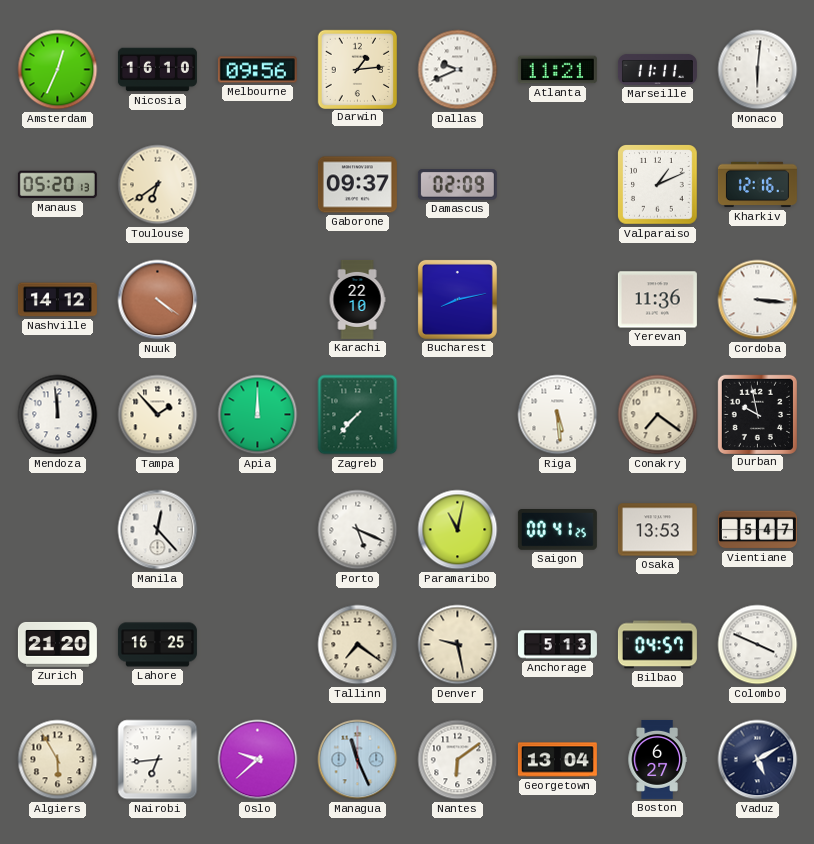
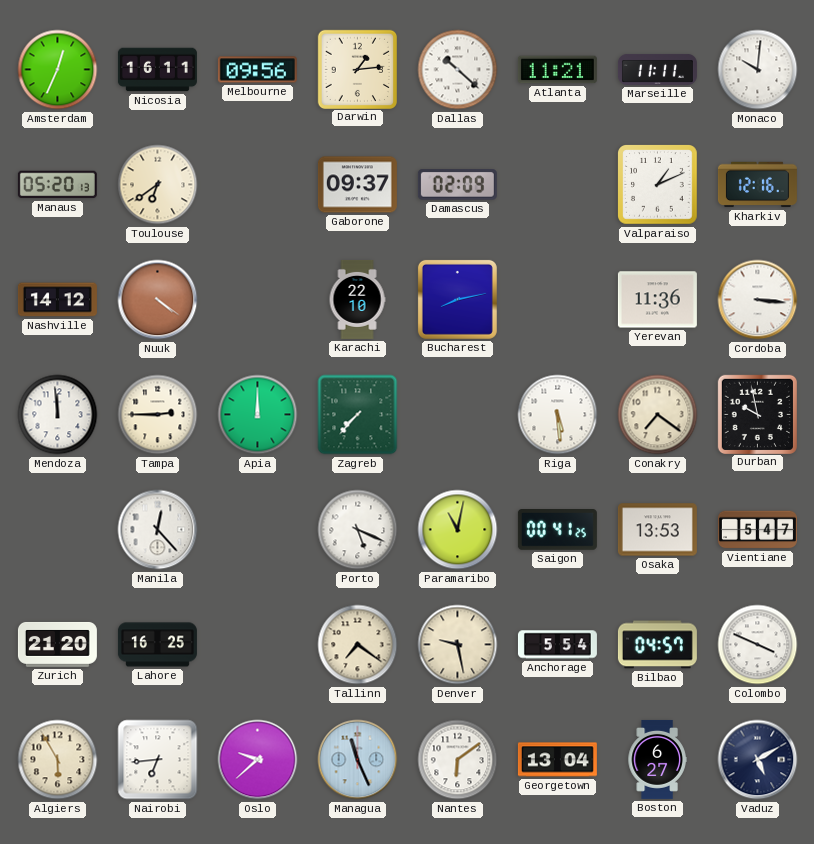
Nicosia: 16:10 -> 16:11
Dallas: 9:41 -> 10:22
Monaco: 6:01 -> 10:01
Tampa: 1:53 -> 2:45
Anchorage: 5:13 -> 5:54
